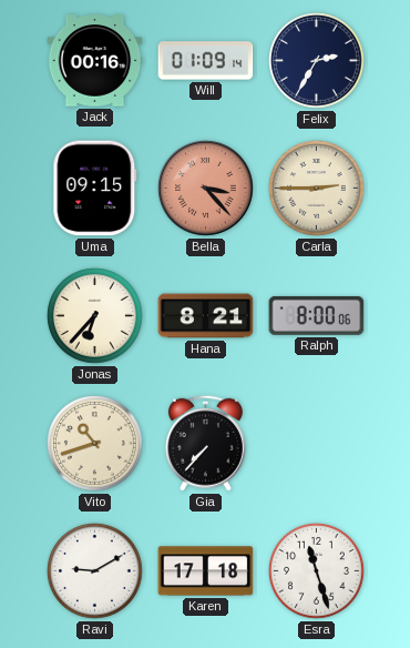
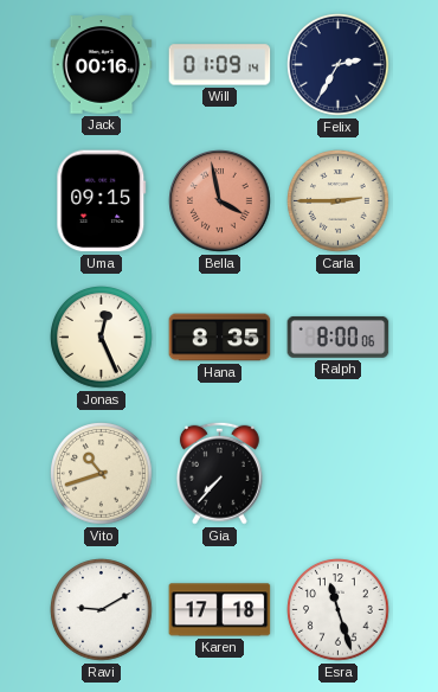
Bella: 3:23 -> 3:58
Jonas: 6:37 -> 12:26
Hana: 8:21 -> 8:35
